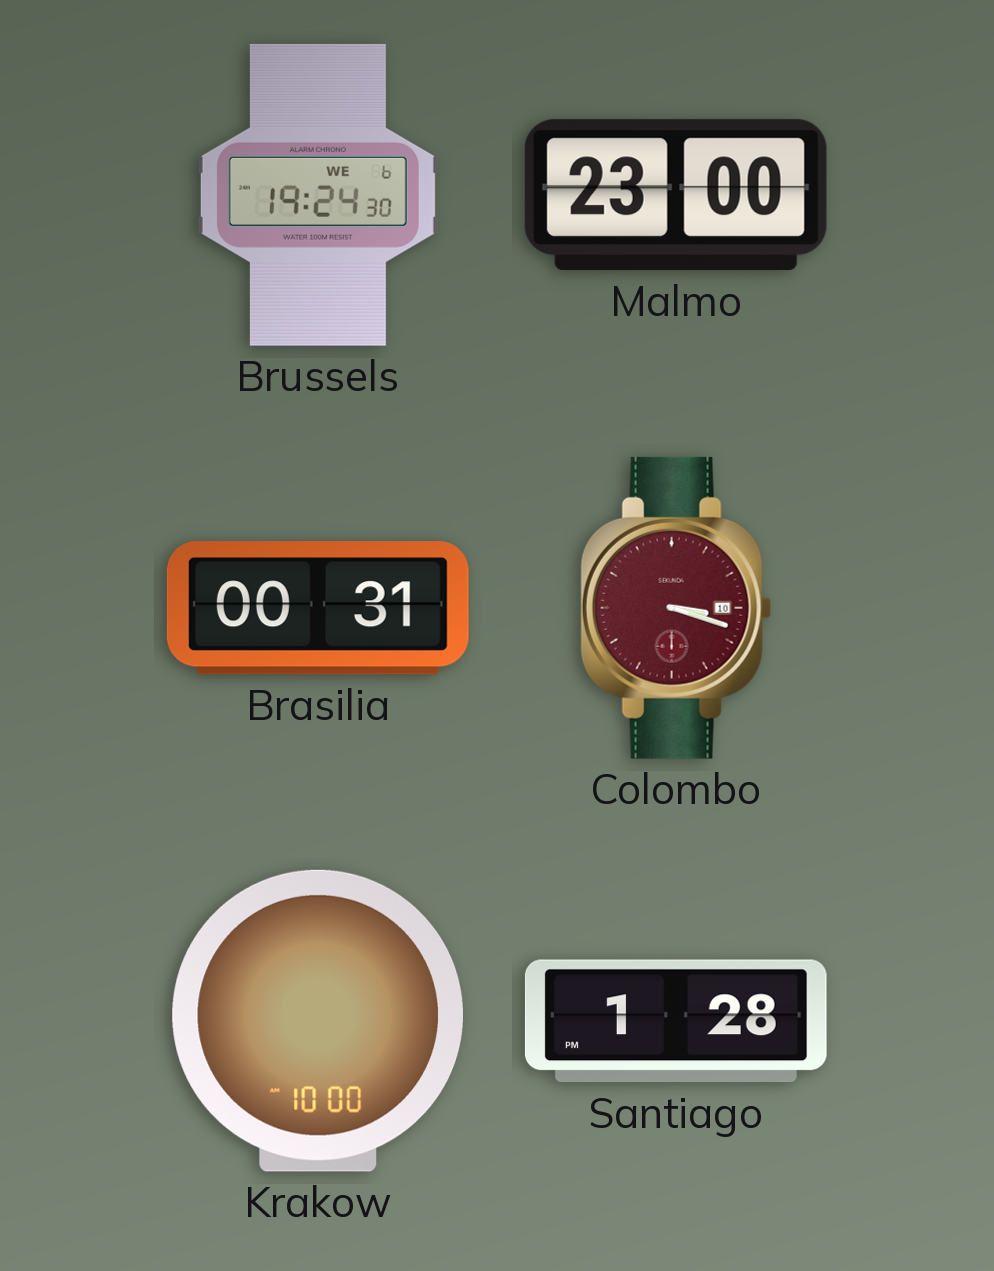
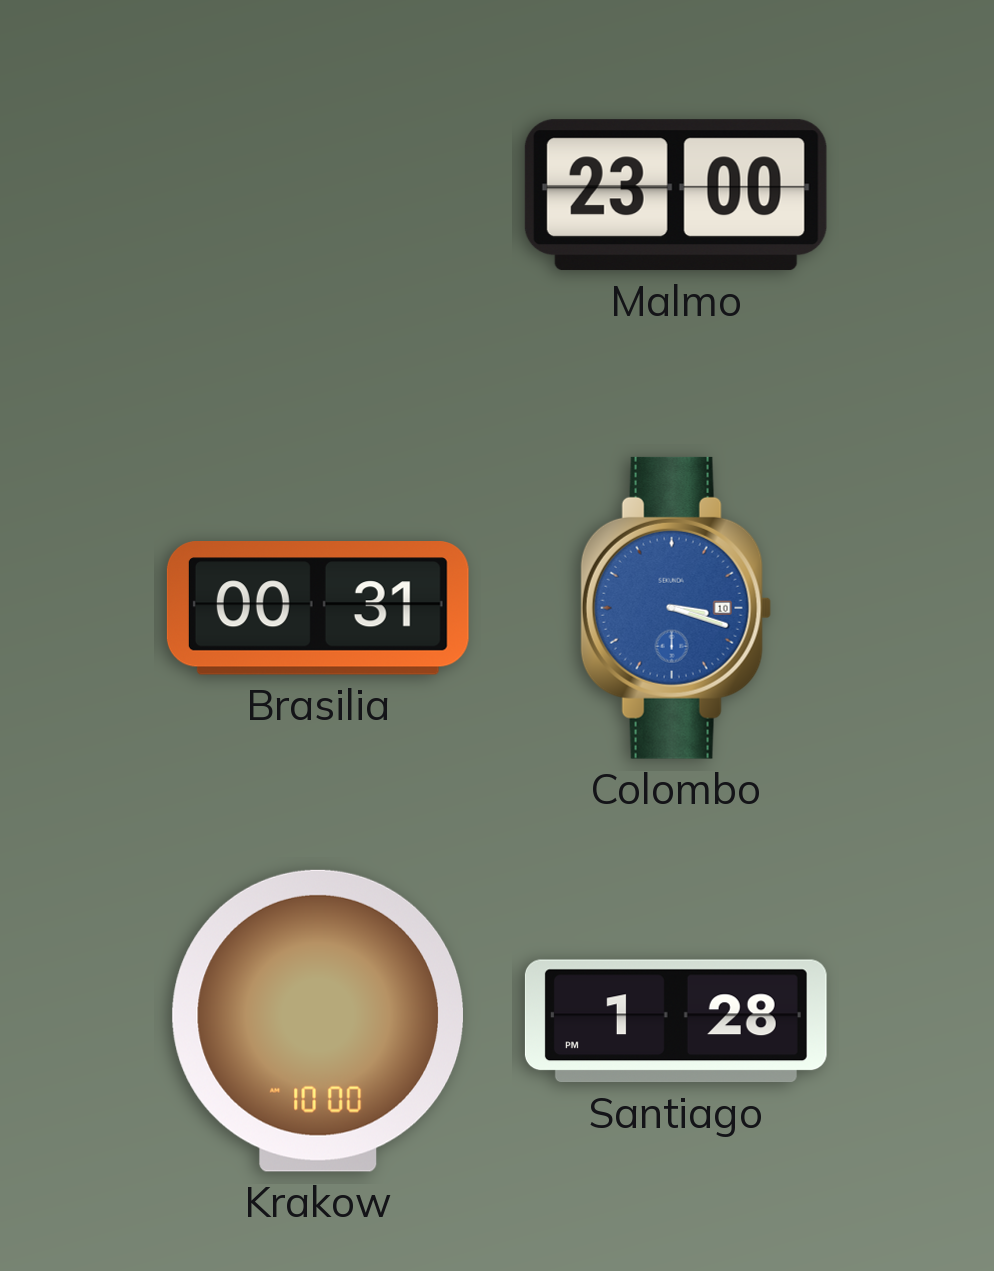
Brussels: 19:24 -> none
Colombo dial: burgundy -> blue
